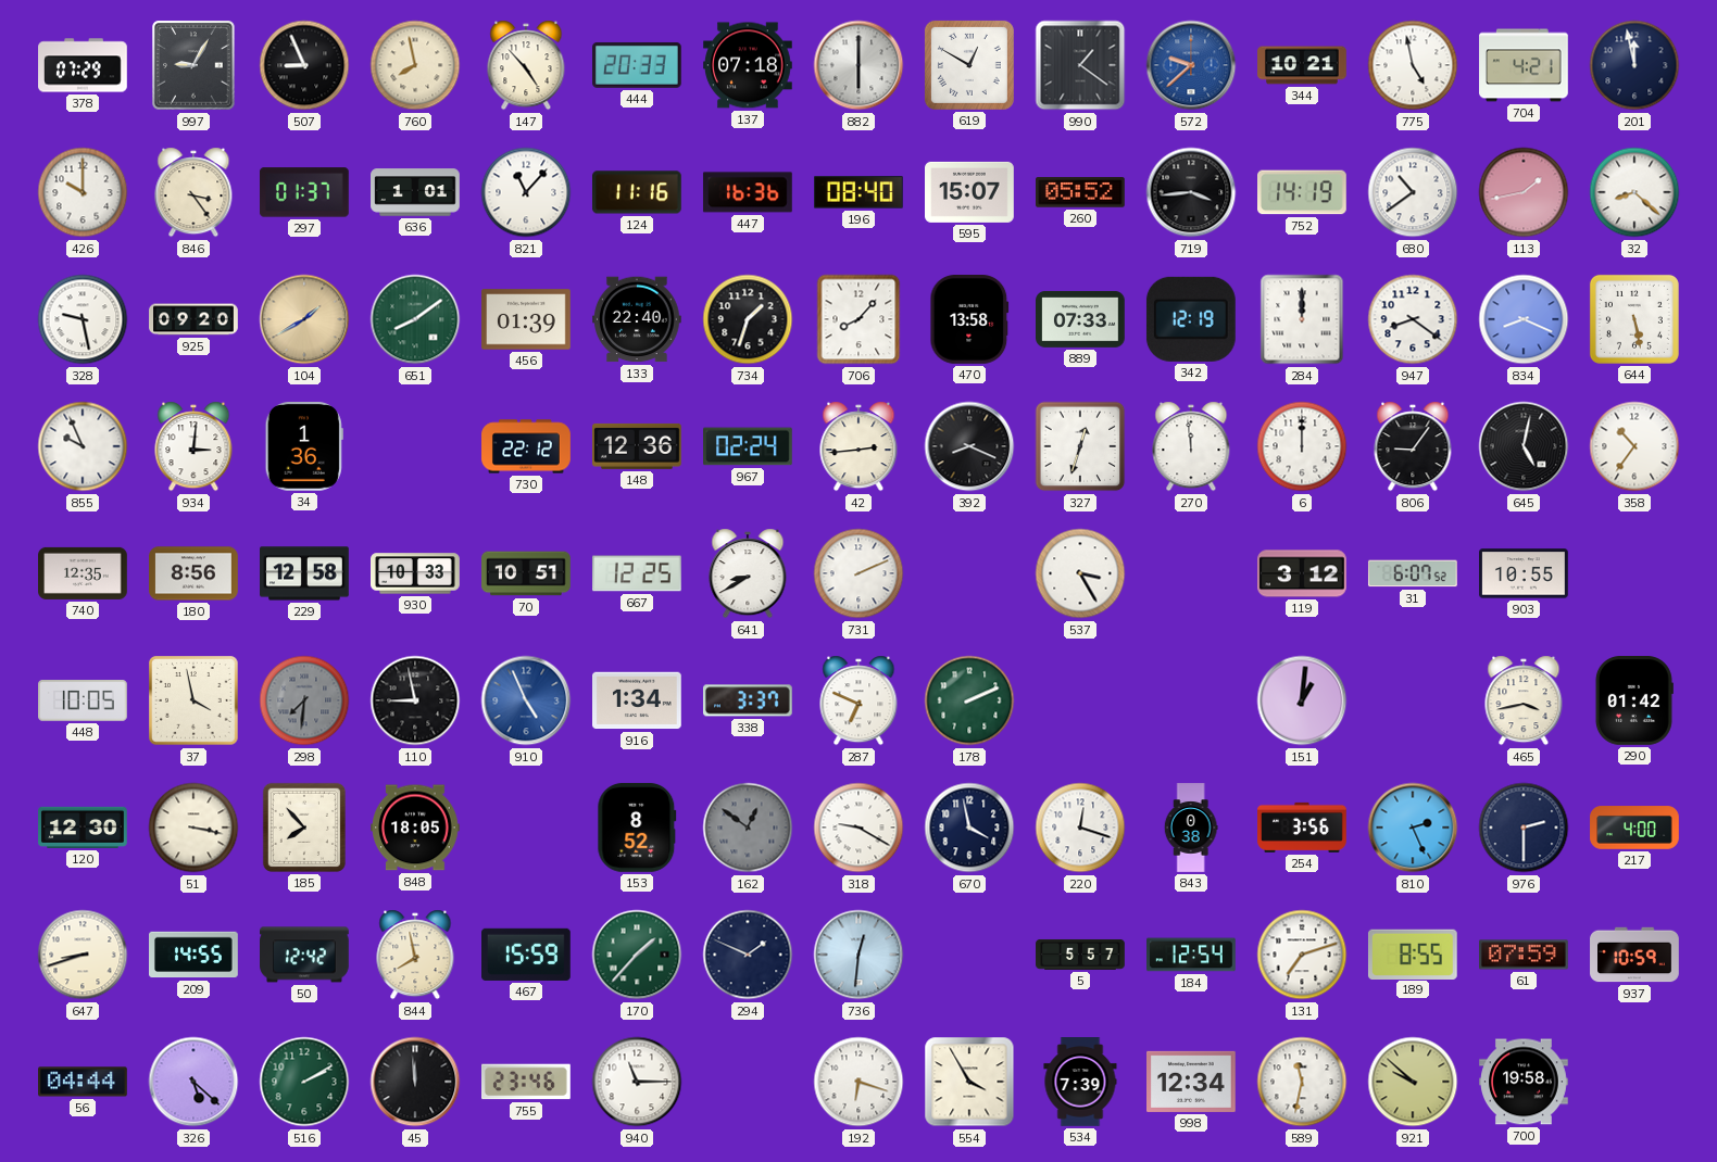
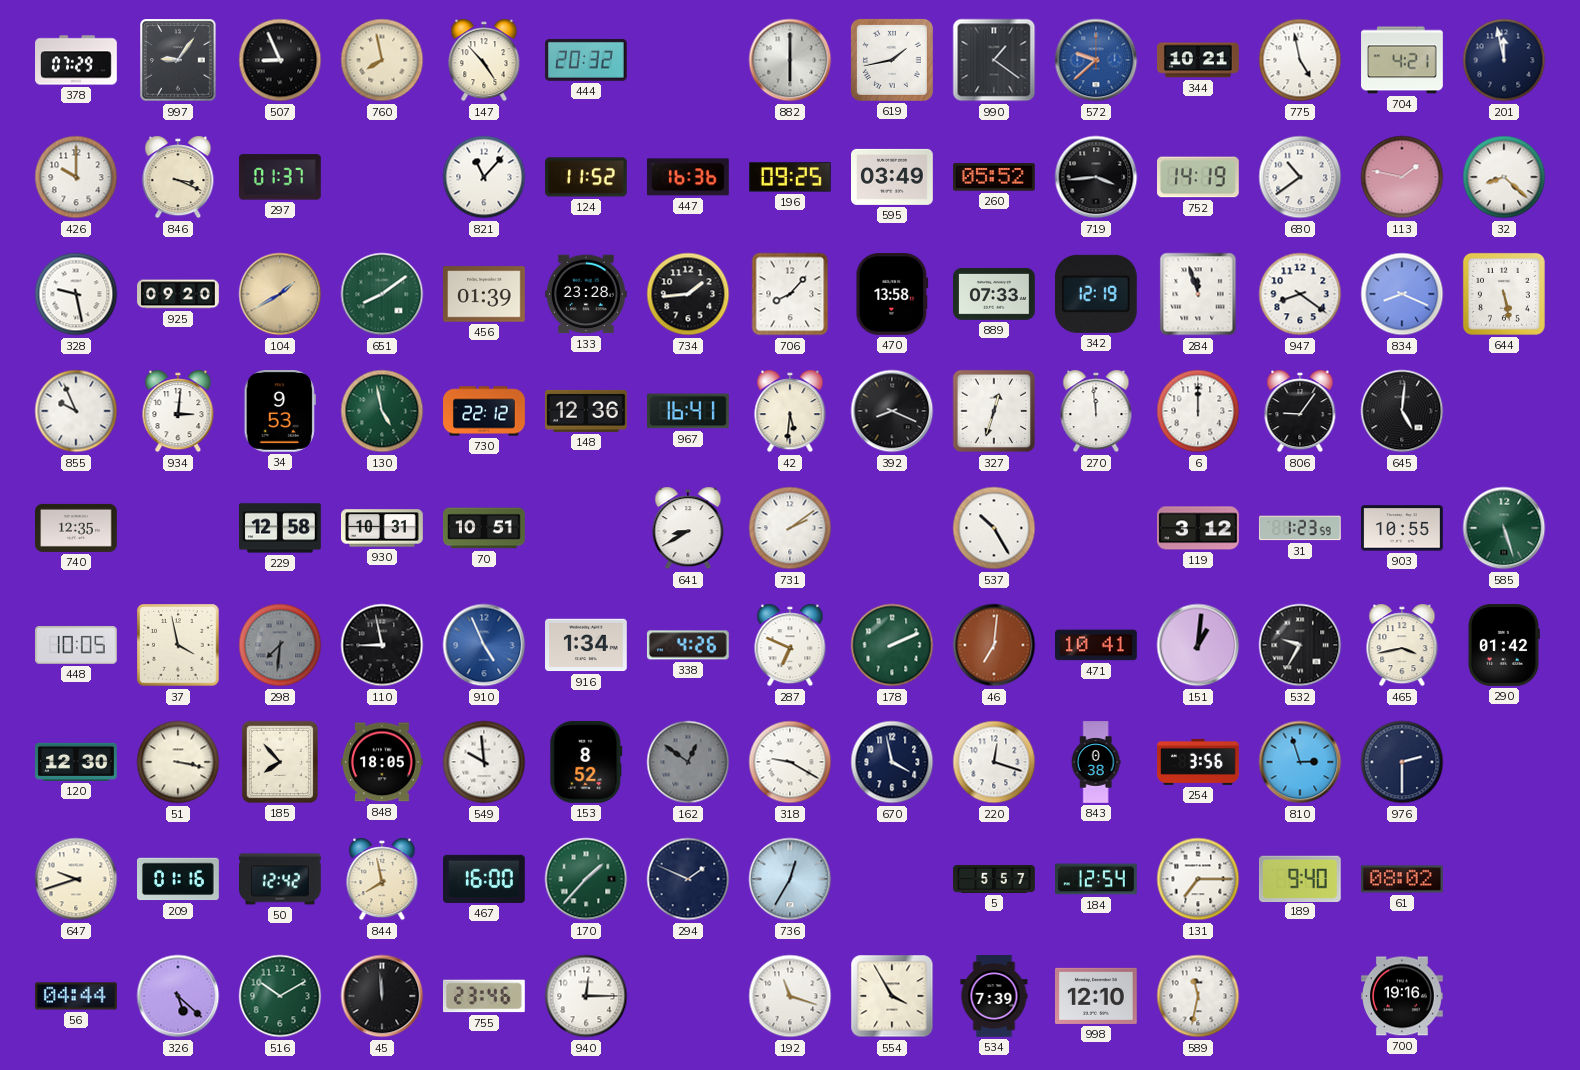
997: 9:05 -> 9:06
444: 20:33 -> 20:32
137: 07:18 -> none
619: 12:50 -> 1:43
846: 3:24 -> 3:19
636: 1:01 -> none
124: 11:16 -> 11:52
196: 08:40 -> 09:25
595: 15:07 -> 03:49
113: 1:43 -> 1:47
133: 22:40 -> 23:28
734: 1:33 -> 1:44
284: 12:00 -> 11:57
34: 1:36 -> 9:53
130: none -> 4:58
967: 02:24 -> 16:41
42: 2:44 -> 5:31
645: 5:02 -> 5:01
358: 10:36 -> none
180: 8:56 -> none
930: 10:33 -> 10:31
667: 12:25 -> none
731: 2:11 -> 2:09
537: 3:25 -> 10:25
31: 6:07 -> 1:23
585: none -> 5:27
338: 3:37 -> 4:26
46: none -> 7:01
471: none -> 10:41
532: none -> 9:35
549: none -> 9:59
810: 2:26 -> 2:57
217: 4:00 -> none
647: 8:42 -> 9:42
209: 14:55 -> 01:16
467: 15:59 -> 16:00
736: 12:31 -> 12:35
131: 7:12 -> 7:15
189: 8:55 -> 9:40
61: 07:59 -> 08:02
937: 10:59 -> none
516: 2:10 -> 10:10
940: 11:15 -> 12:15
192: 6:18 -> 11:18
998: 12:34 -> 12:10
921: 9:52 -> none
700: 19:58 -> 19:16
